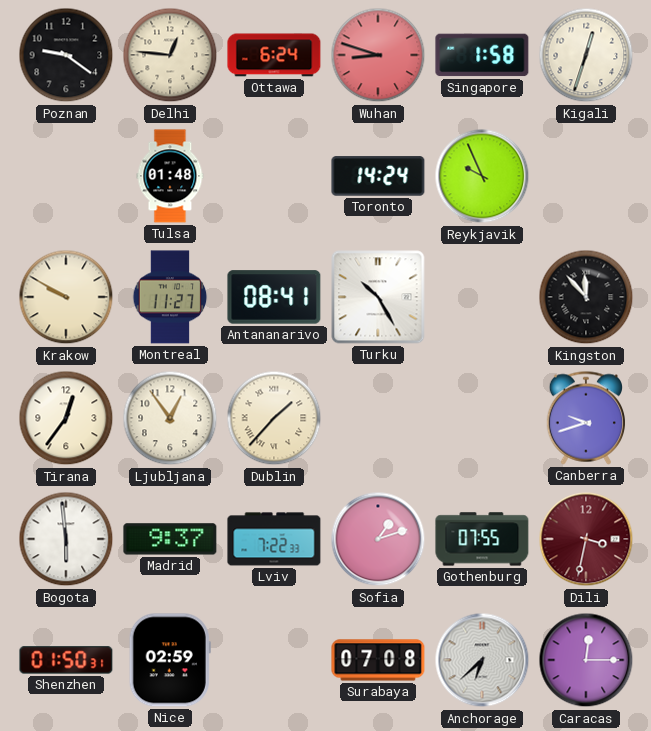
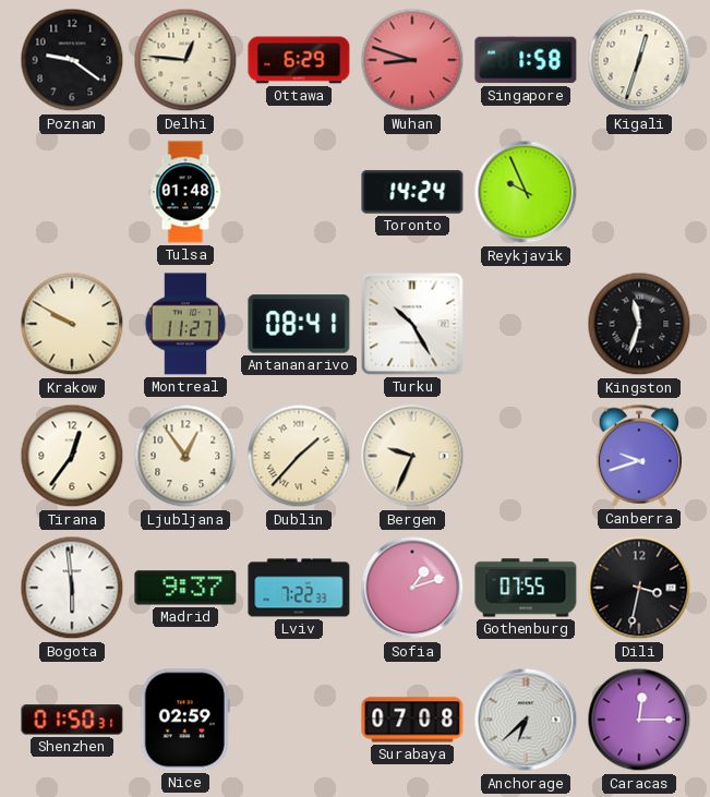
Ottawa: 6:24 -> 6:29
Kingston: 11:53 -> 11:33
Bergen: none -> 9:34
Dili dial: burgundy -> black
